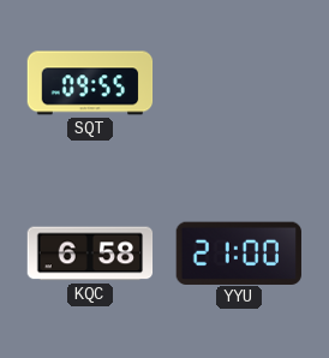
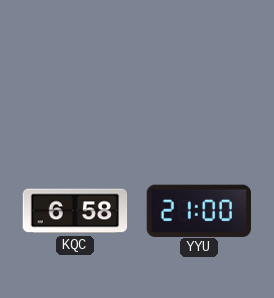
SQT: 09:55 -> none
